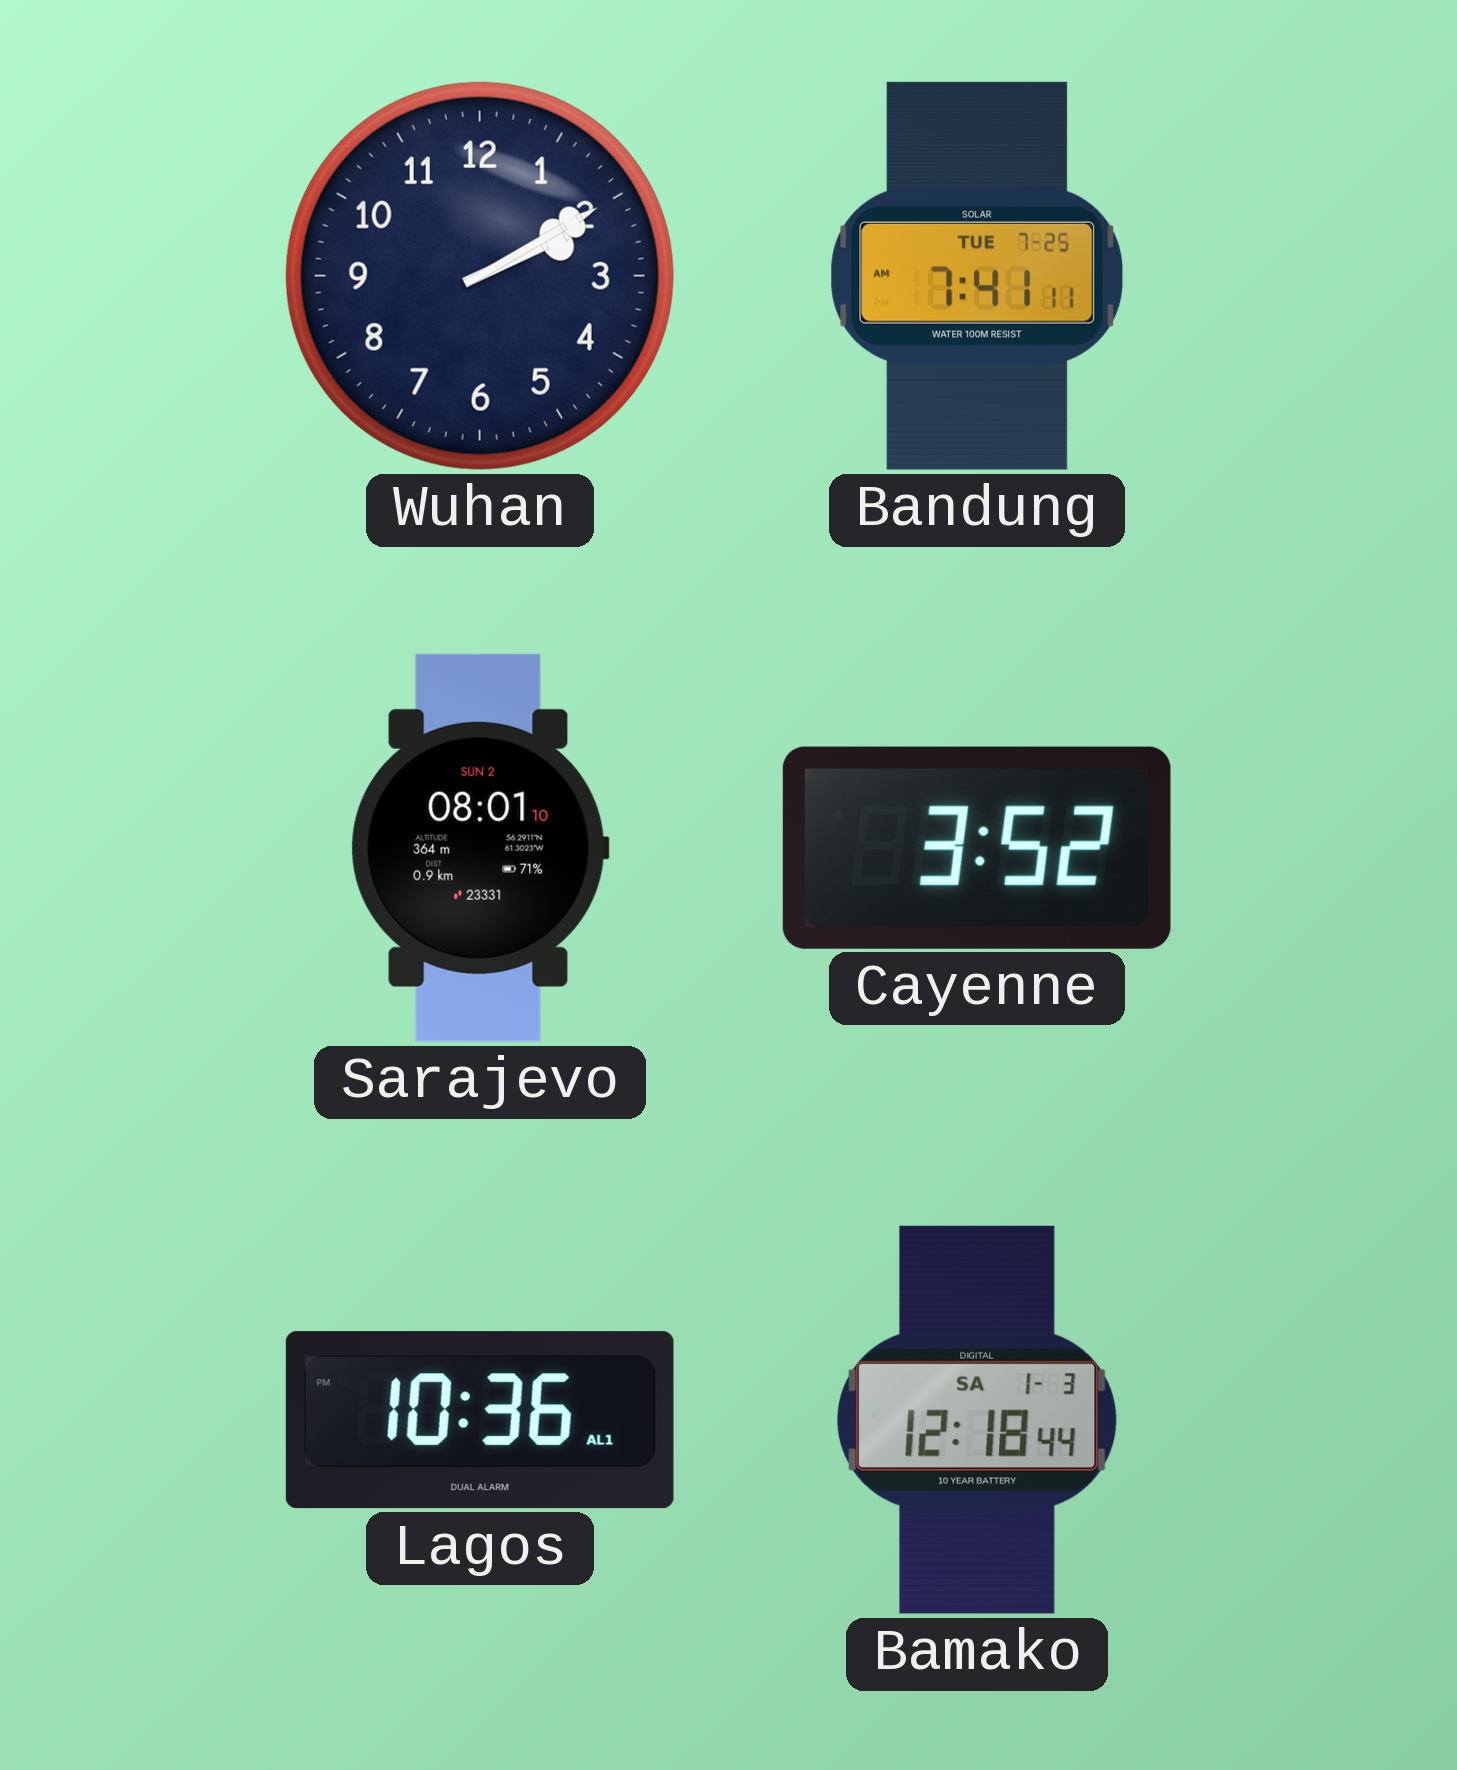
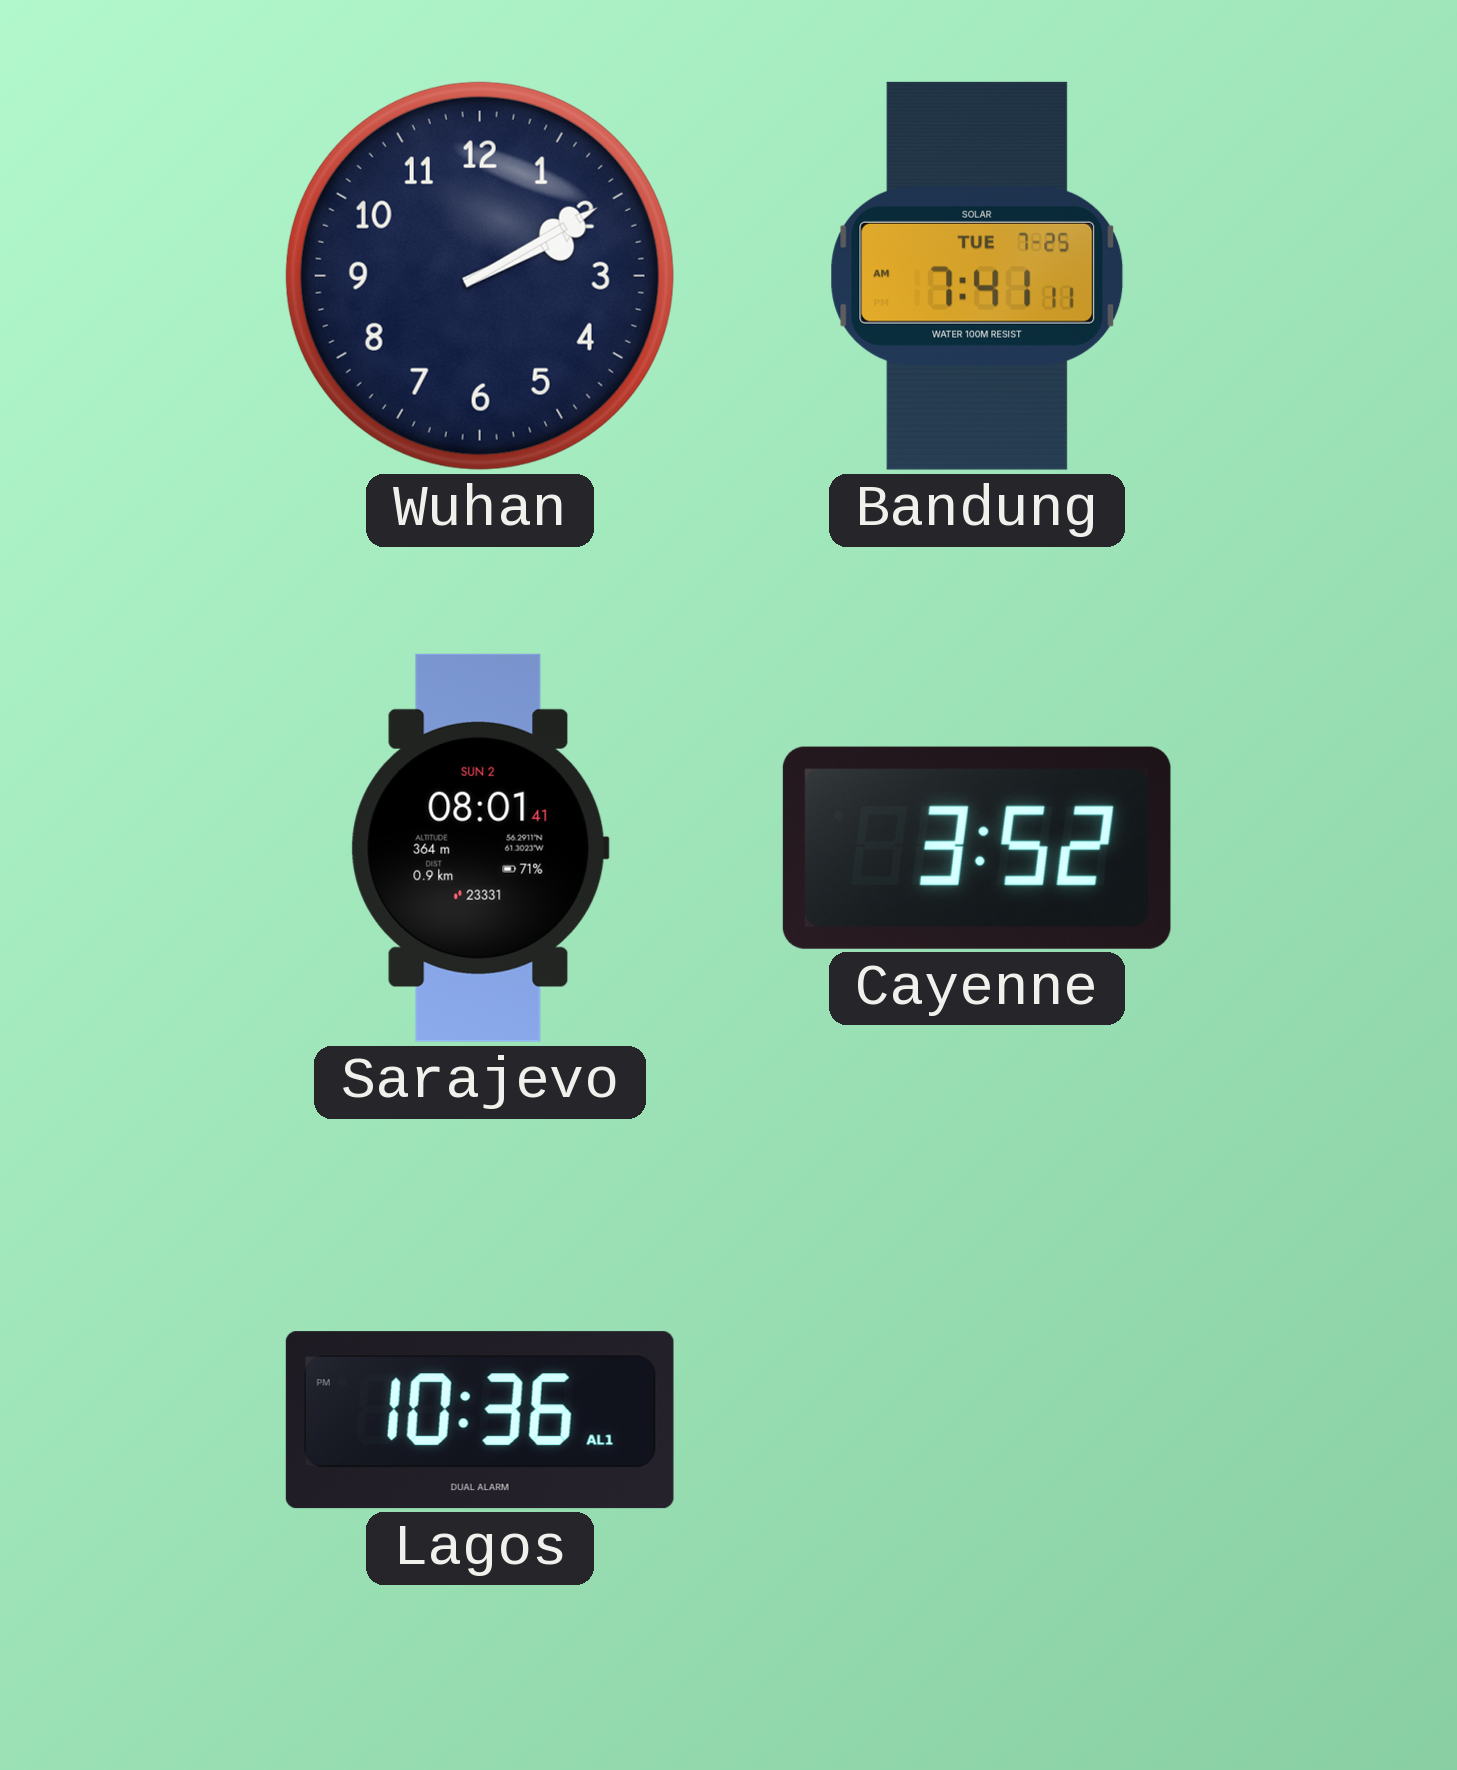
Sarajevo: 08:01:10 -> 08:01:41
Bamako: 12:18 -> none
